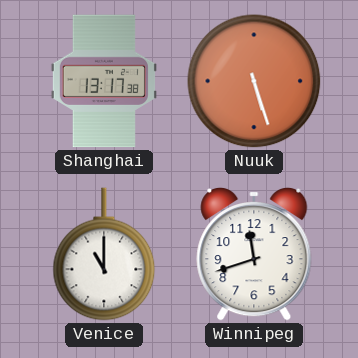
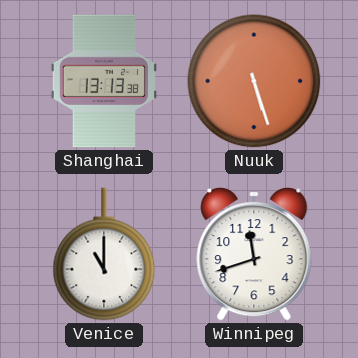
Shanghai: 13:17 -> 13:13
